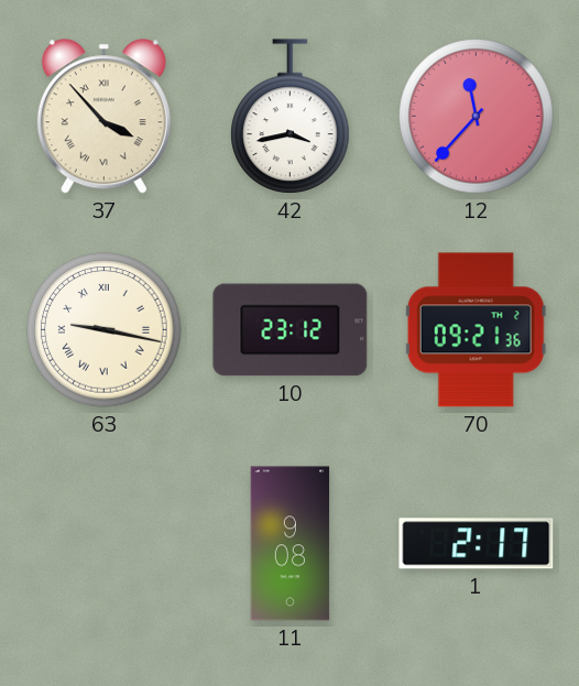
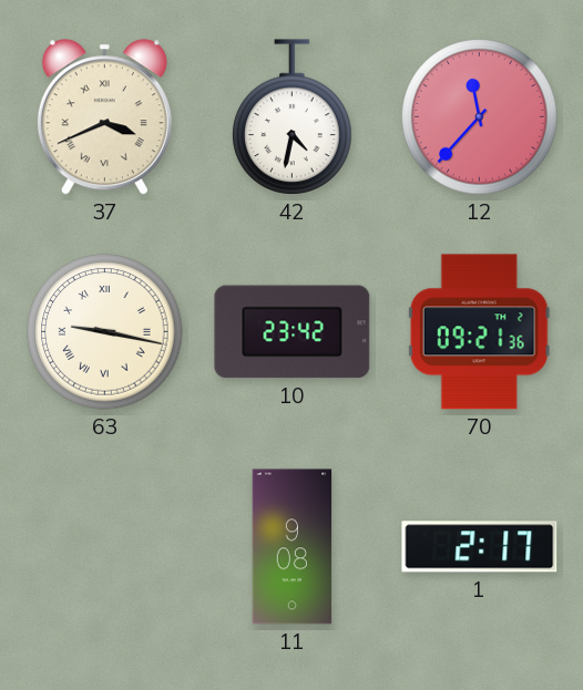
37: 3:53 -> 3:41
42: 3:43 -> 4:32
10: 23:12 -> 23:42
